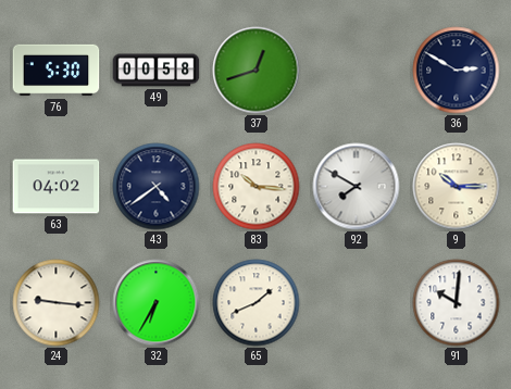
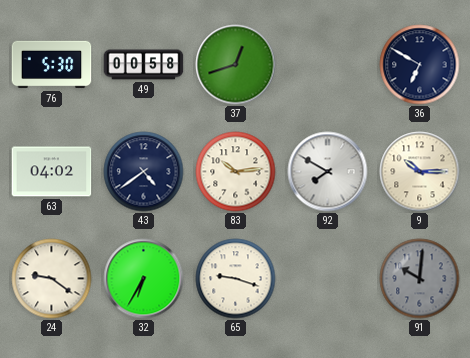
36: 2:50 -> 6:50
83: 10:16 -> 10:14
24: 9:16 -> 9:21
65: 1:41 -> 9:18
91 dial: white -> grey
